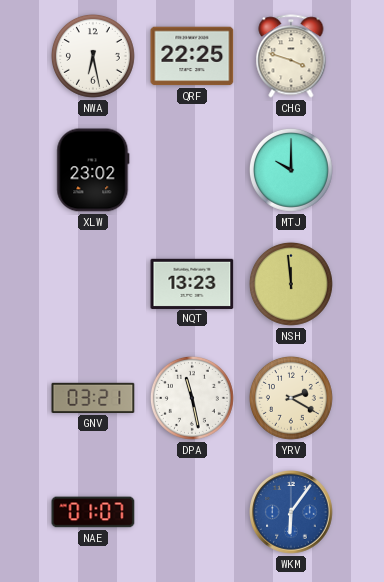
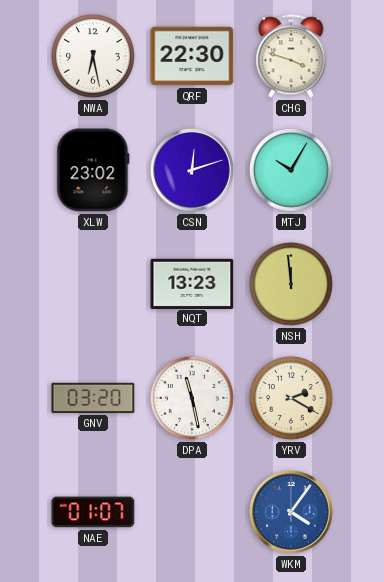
QRF: 22:25 -> 22:30
CSN: none -> 12:12
MTJ: 10:00 -> 10:05
GNV: 03:21 -> 03:20
WKM: 6:06 -> 4:06
